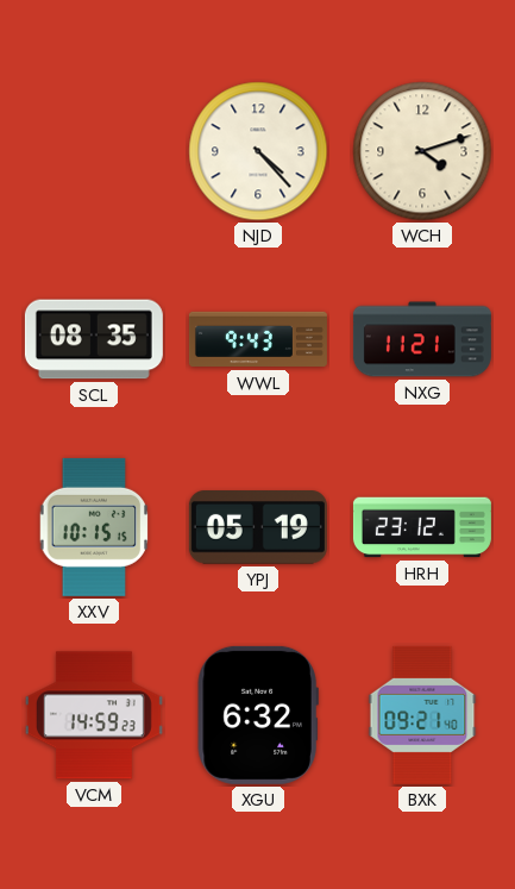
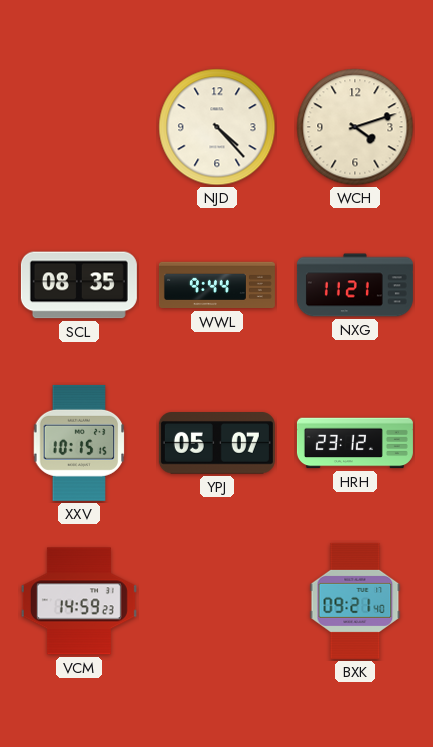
WWL: 9:43 -> 9:44
YPJ: 05:19 -> 05:07
XGU: 6:32 -> none
